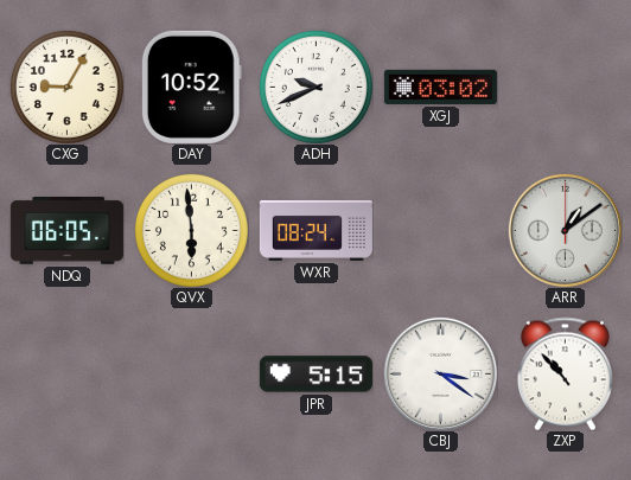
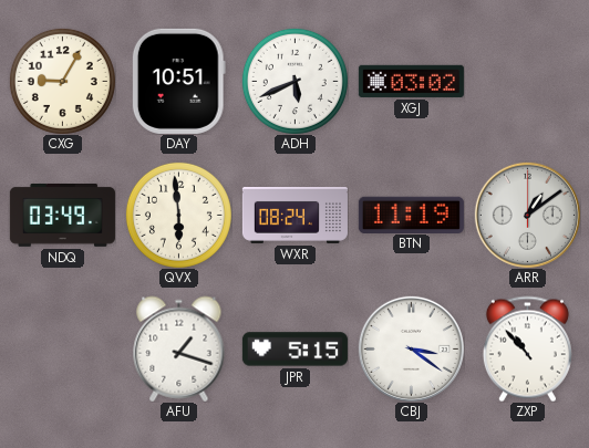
DAY: 10:52 -> 10:51
ADH: 9:41 -> 5:41
NDQ: 06:05 -> 03:49
BTN: none -> 11:19
AFU: none -> 1:18
